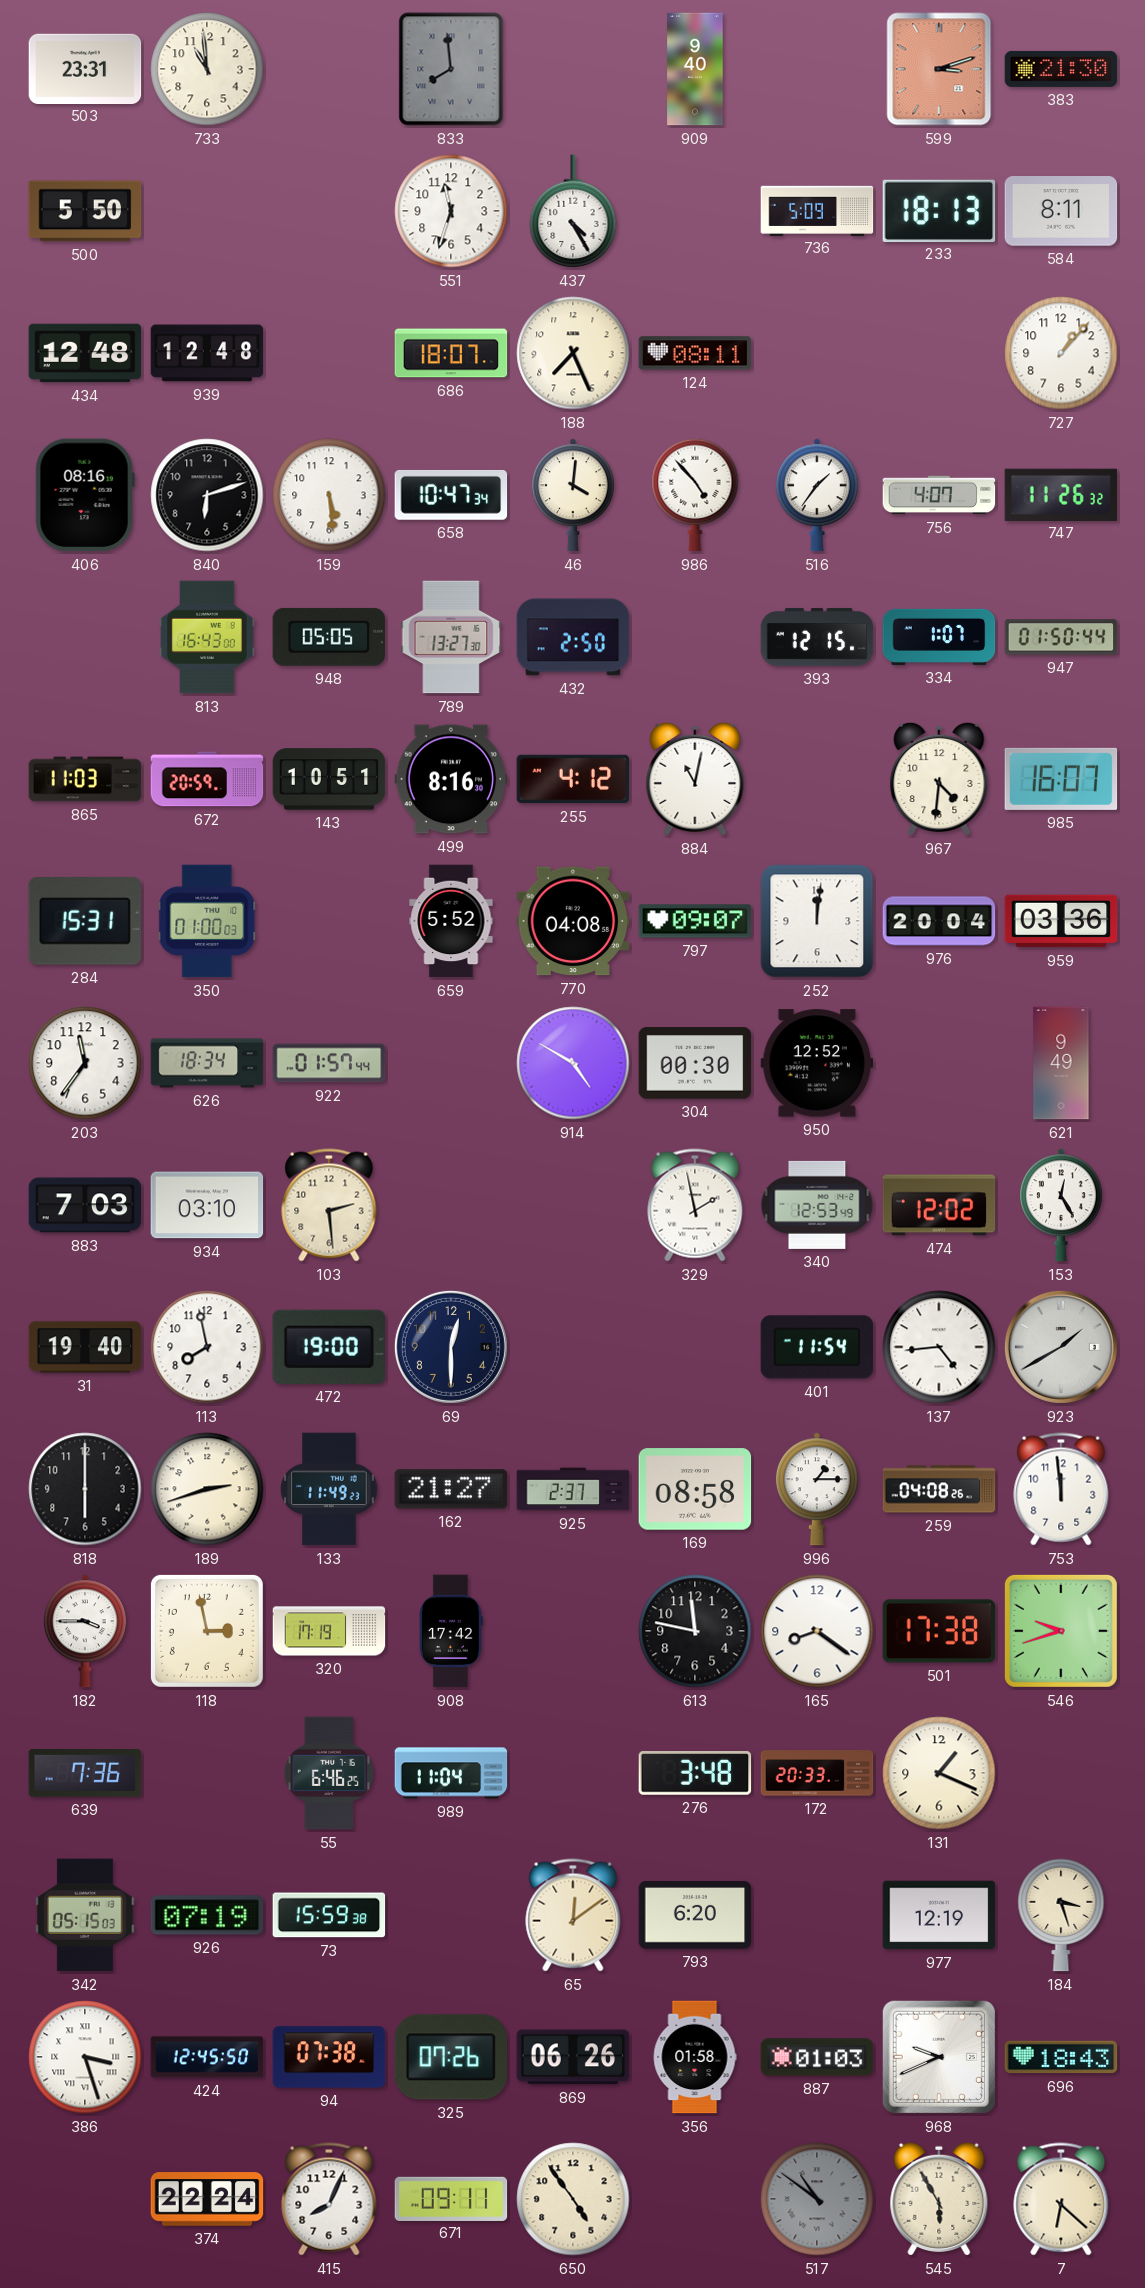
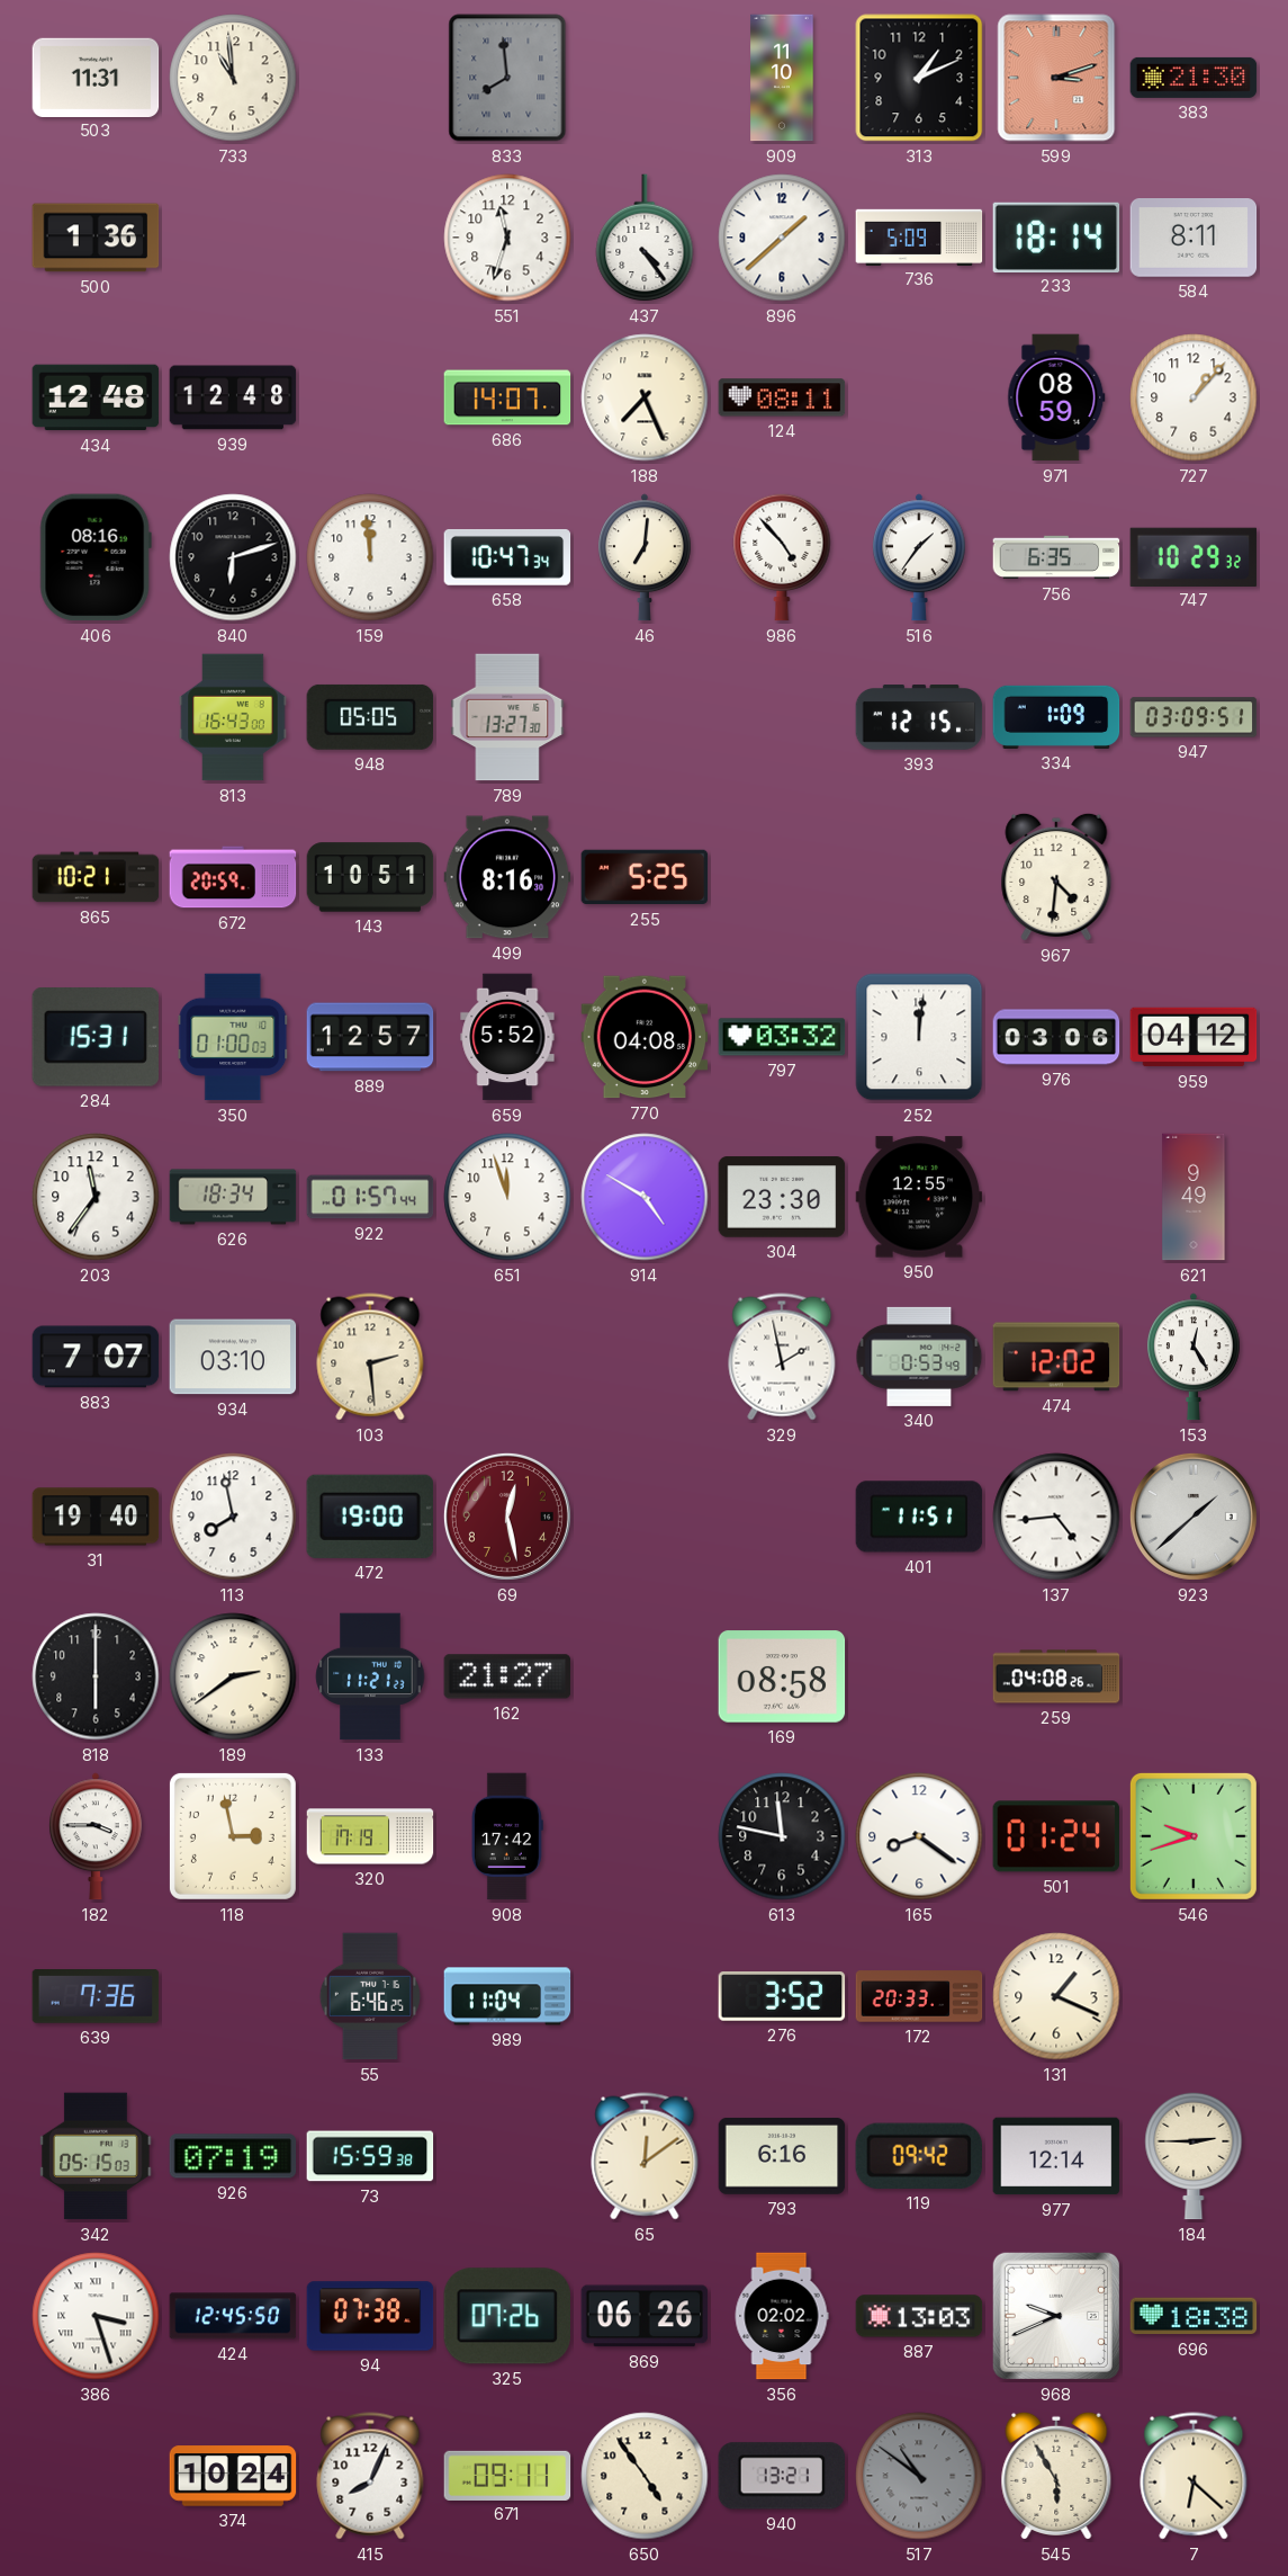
503: 23:31 -> 11:31
909: 9:40 -> 11:10
313: none -> 1:11
500: 5:50 -> 1:36
437: 4:25 -> 4:24
896: none -> 1:38
233: 18:13 -> 18:14
686: 18:07 -> 14:07
971: none -> 08:59
159: 5:29 -> 11:59
46: 4:01 -> 7:01
756: 4:07 -> 6:35
747: 11:26 -> 10:29
432: 2:50 -> none
334: 1:07 -> 1:09
947: 01:50 -> 03:09
865: 11:03 -> 10:21
255: 4:12 -> 5:25
884: 11:02 -> none
985: 16:07 -> none
889: none -> 12:57
797: 09:07 -> 03:32
976: 20:04 -> 03:06
959: 03:36 -> 04:12
651: none -> 11:57
304: 00:30 -> 23:30
950: 12:52 -> 12:55
883: 7:03 -> 7:07
340: 12:53 -> 0:53
69: 12:30 -> 12:28
69 dial: navy -> burgundy
401: 11:54 -> 11:51
923: 1:40 -> 1:38
189: 2:42 -> 2:39
133: 11:49 -> 11:21
925: 2:37 -> none
996: 1:15 -> none
753: 11:59 -> none
501: 17:38 -> 01:24
276: 3:48 -> 3:52
793: 6:20 -> 6:16
119: none -> 09:42
977: 12:19 -> 12:14
184: 3:27 -> 2:45
356: 01:58 -> 02:02
887: 01:03 -> 13:03
696: 18:43 -> 18:38
374: 22:24 -> 10:24
940: none -> 13:21
